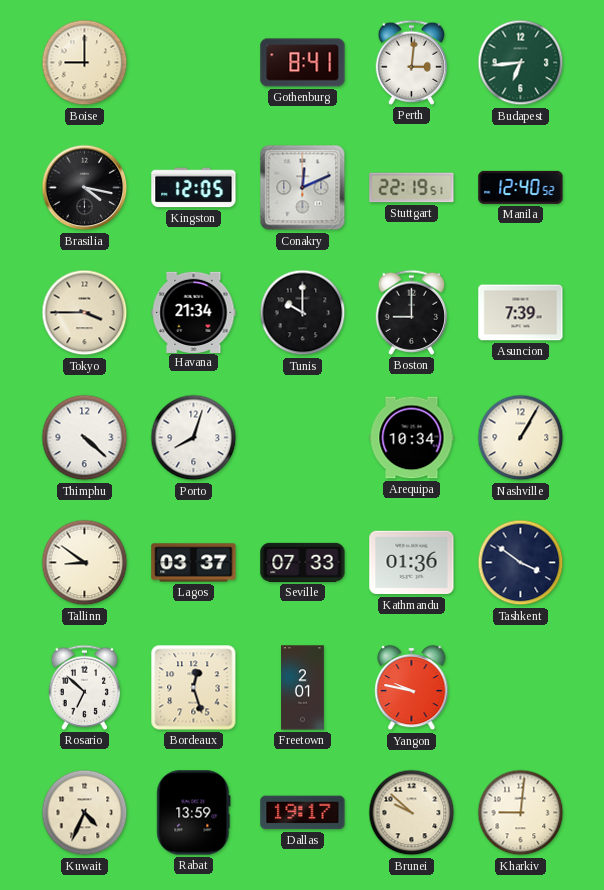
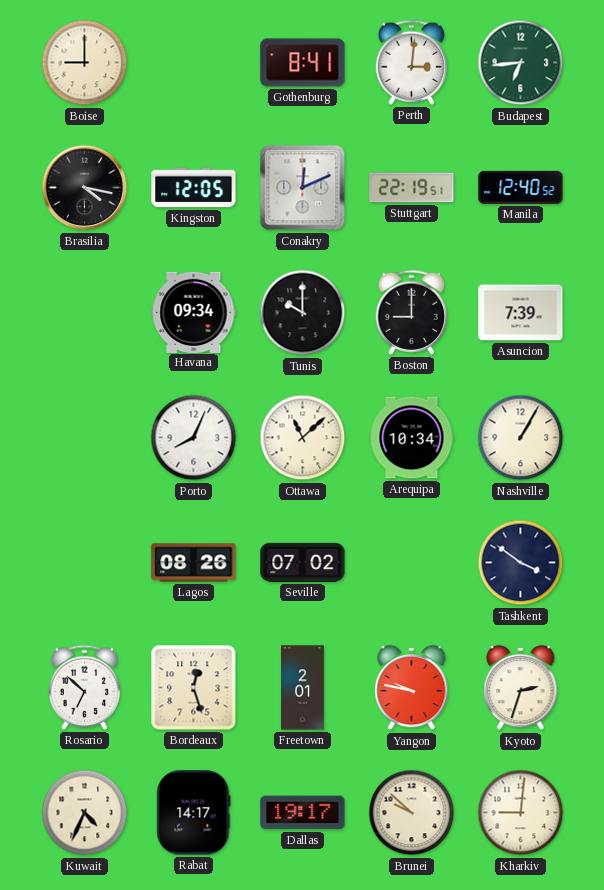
Tokyo: 3:45 -> none
Havana: 21:34 -> 09:34
Thimphu: 4:22 -> none
Porto: 8:03 -> 8:04
Ottawa: none -> 11:08
Tallinn: 8:51 -> none
Lagos: 03:37 -> 08:26
Seville: 07:33 -> 07:02
Kathmandu: 01:36 -> none
Kyoto: none -> 2:33
Rabat: 13:59 -> 14:17
